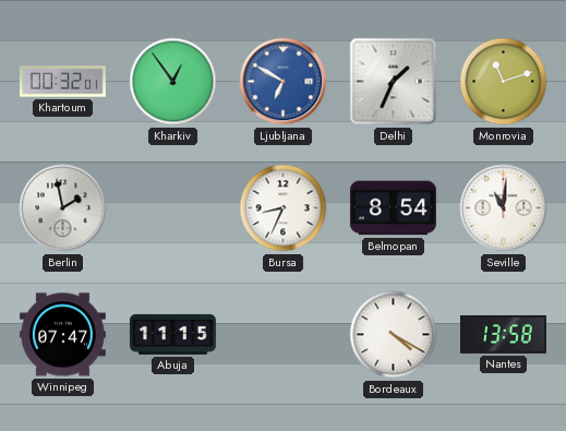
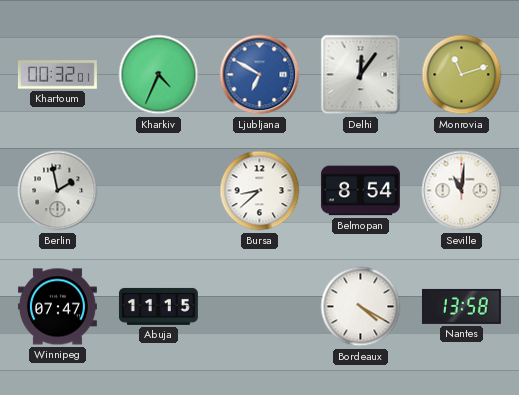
Kharkiv: 12:54 -> 4:34
Delhi: 1:34 -> 12:06
Bursa: 8:34 -> 8:38
